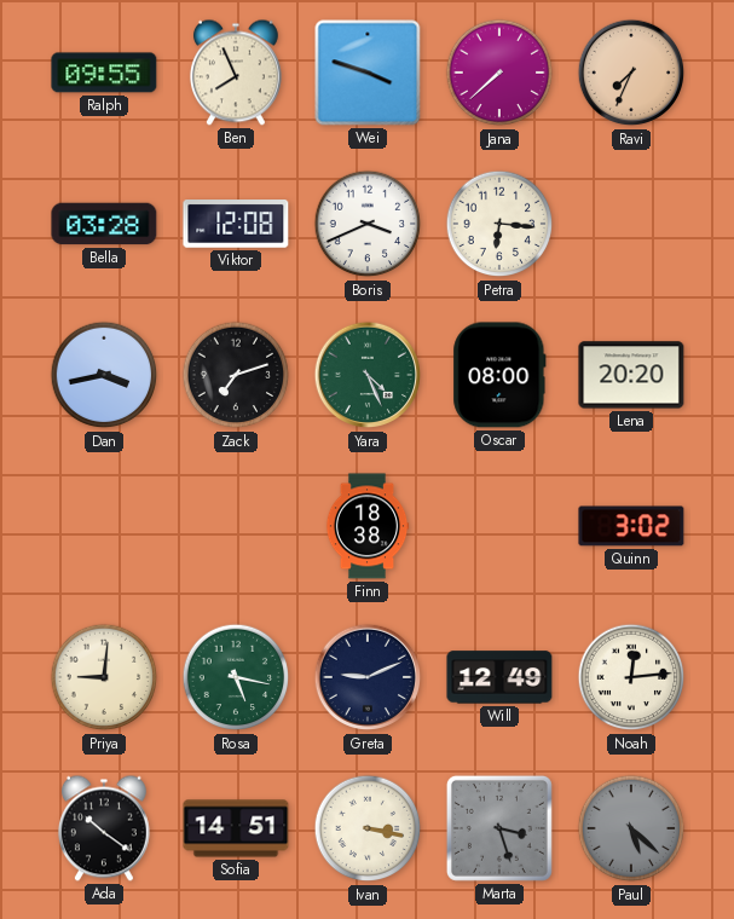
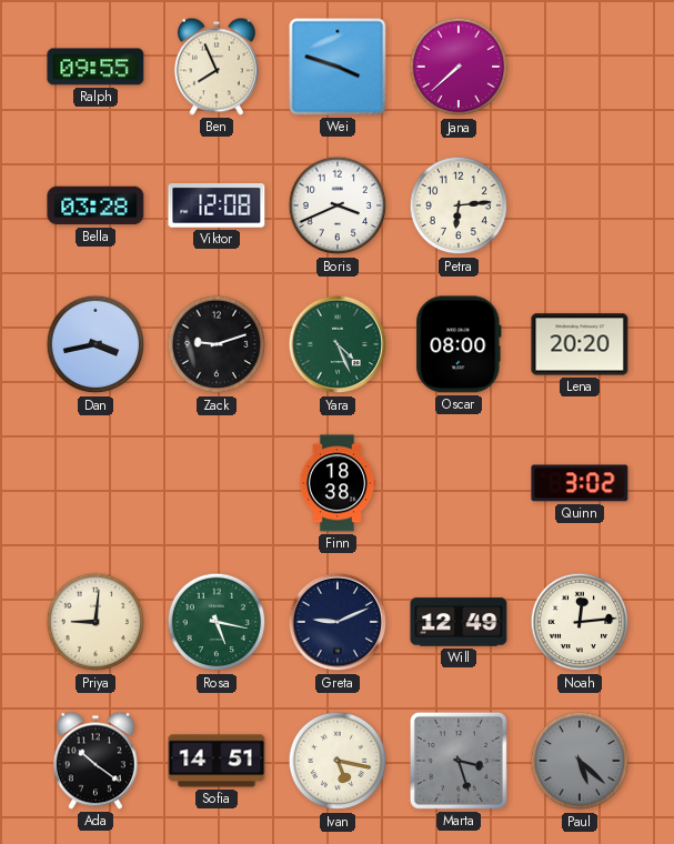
Ravi: 7:34 -> none
Petra: 6:16 -> 6:14
Zack: 7:12 -> 9:12
Ivan: 3:17 -> 5:17
